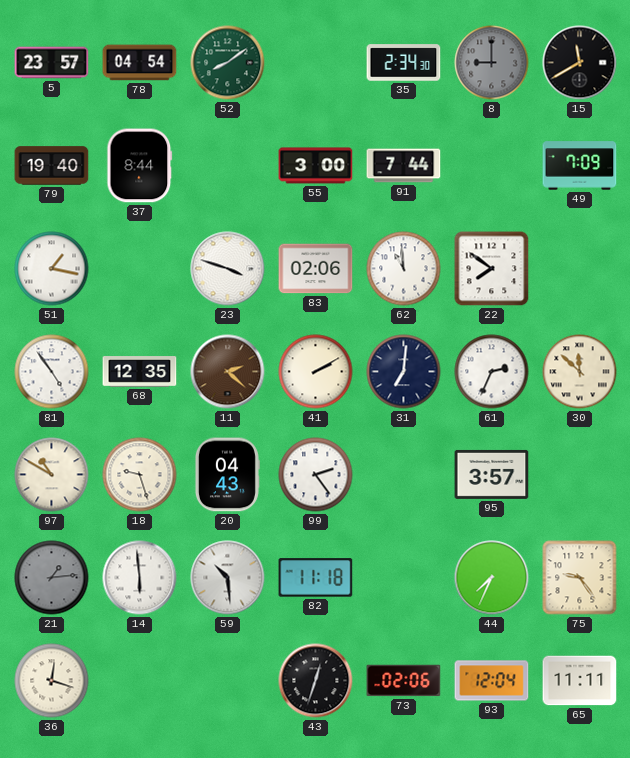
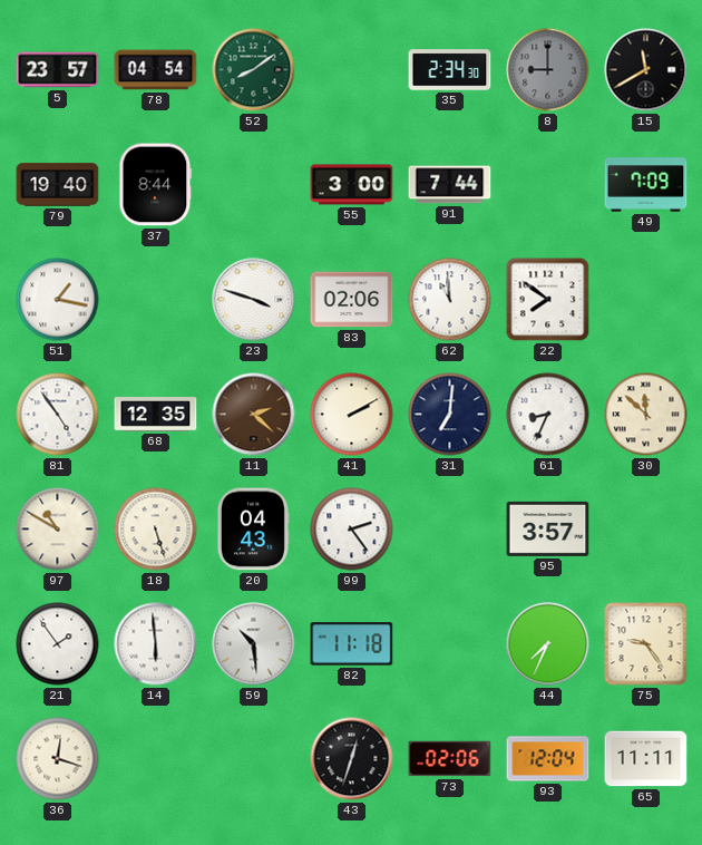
61: 2:34 -> 8:34
18: 9:27 -> 5:27
21: 1:14 -> 1:54
21 dial: grey -> white
